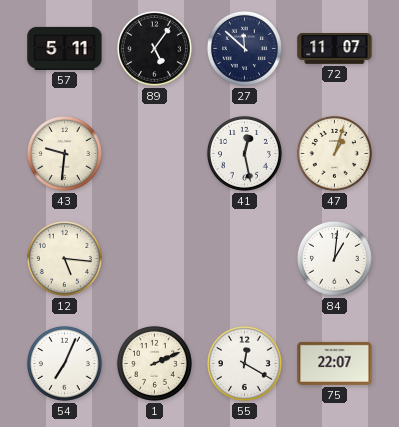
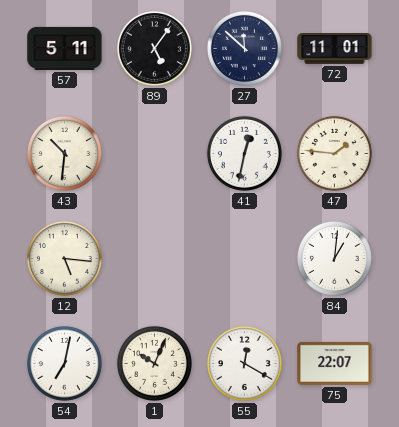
72: 11:07 -> 11:01
43: 9:31 -> 10:31
41: 12:28 -> 12:32
47: 1:03 -> 1:46
54: 7:04 -> 7:02
1: 2:11 -> 10:04
